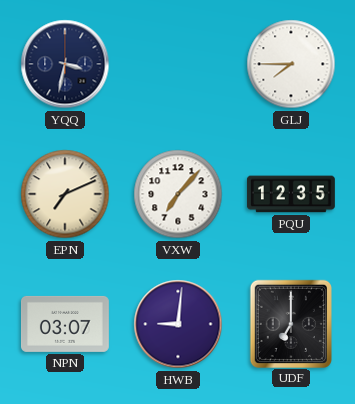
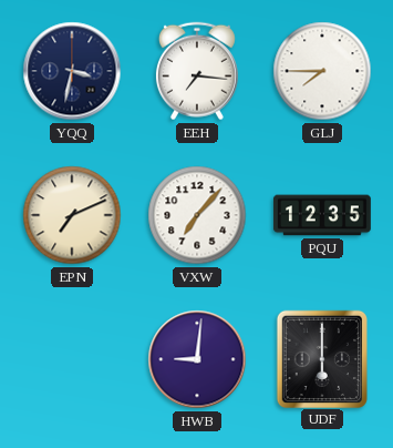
EEH: none -> 7:16
NPN: 03:07 -> none
UDF: 7:00 -> 6:00
